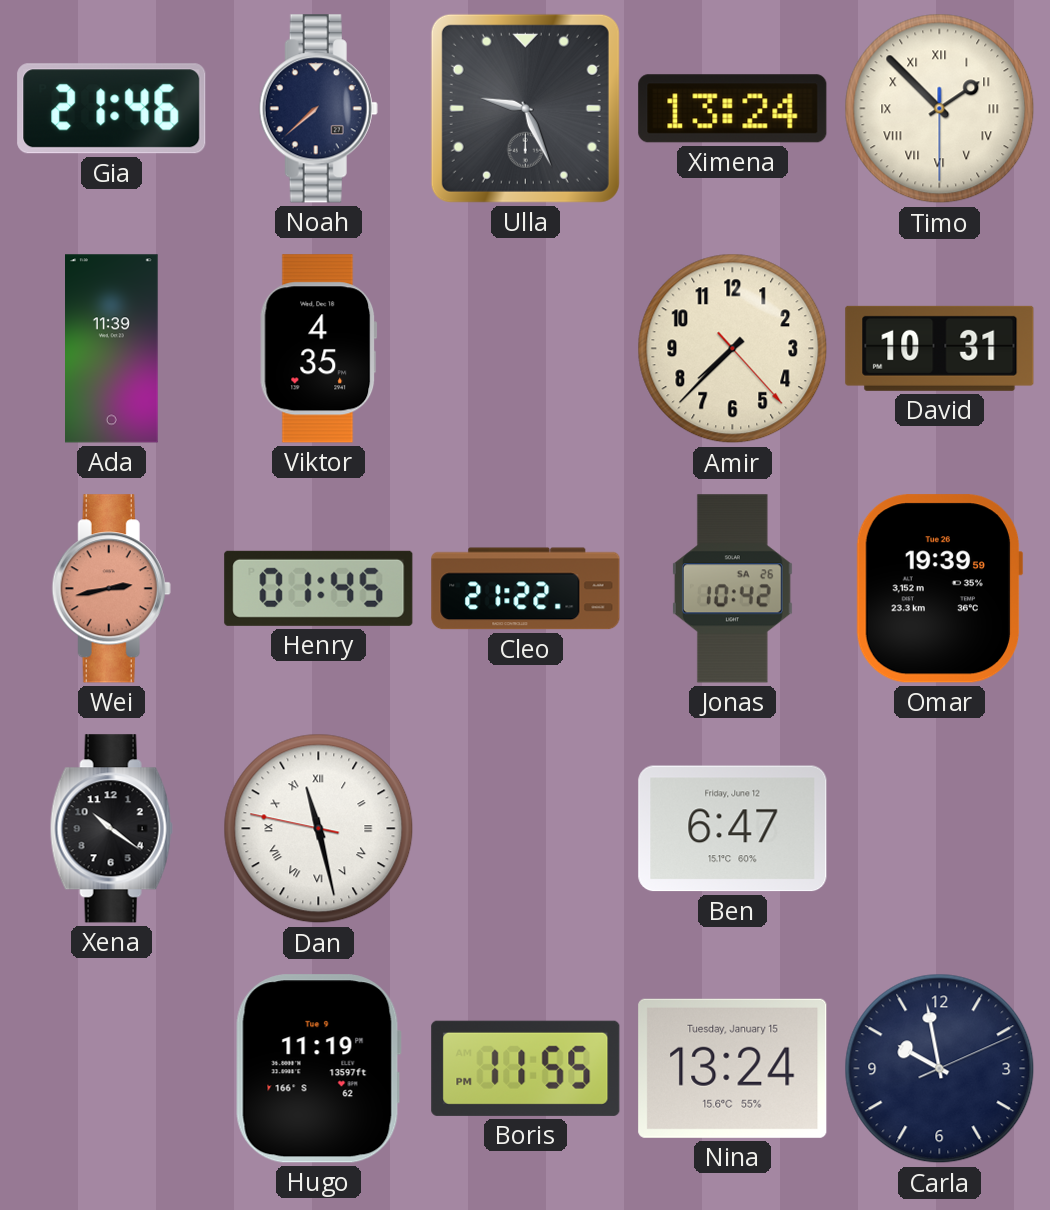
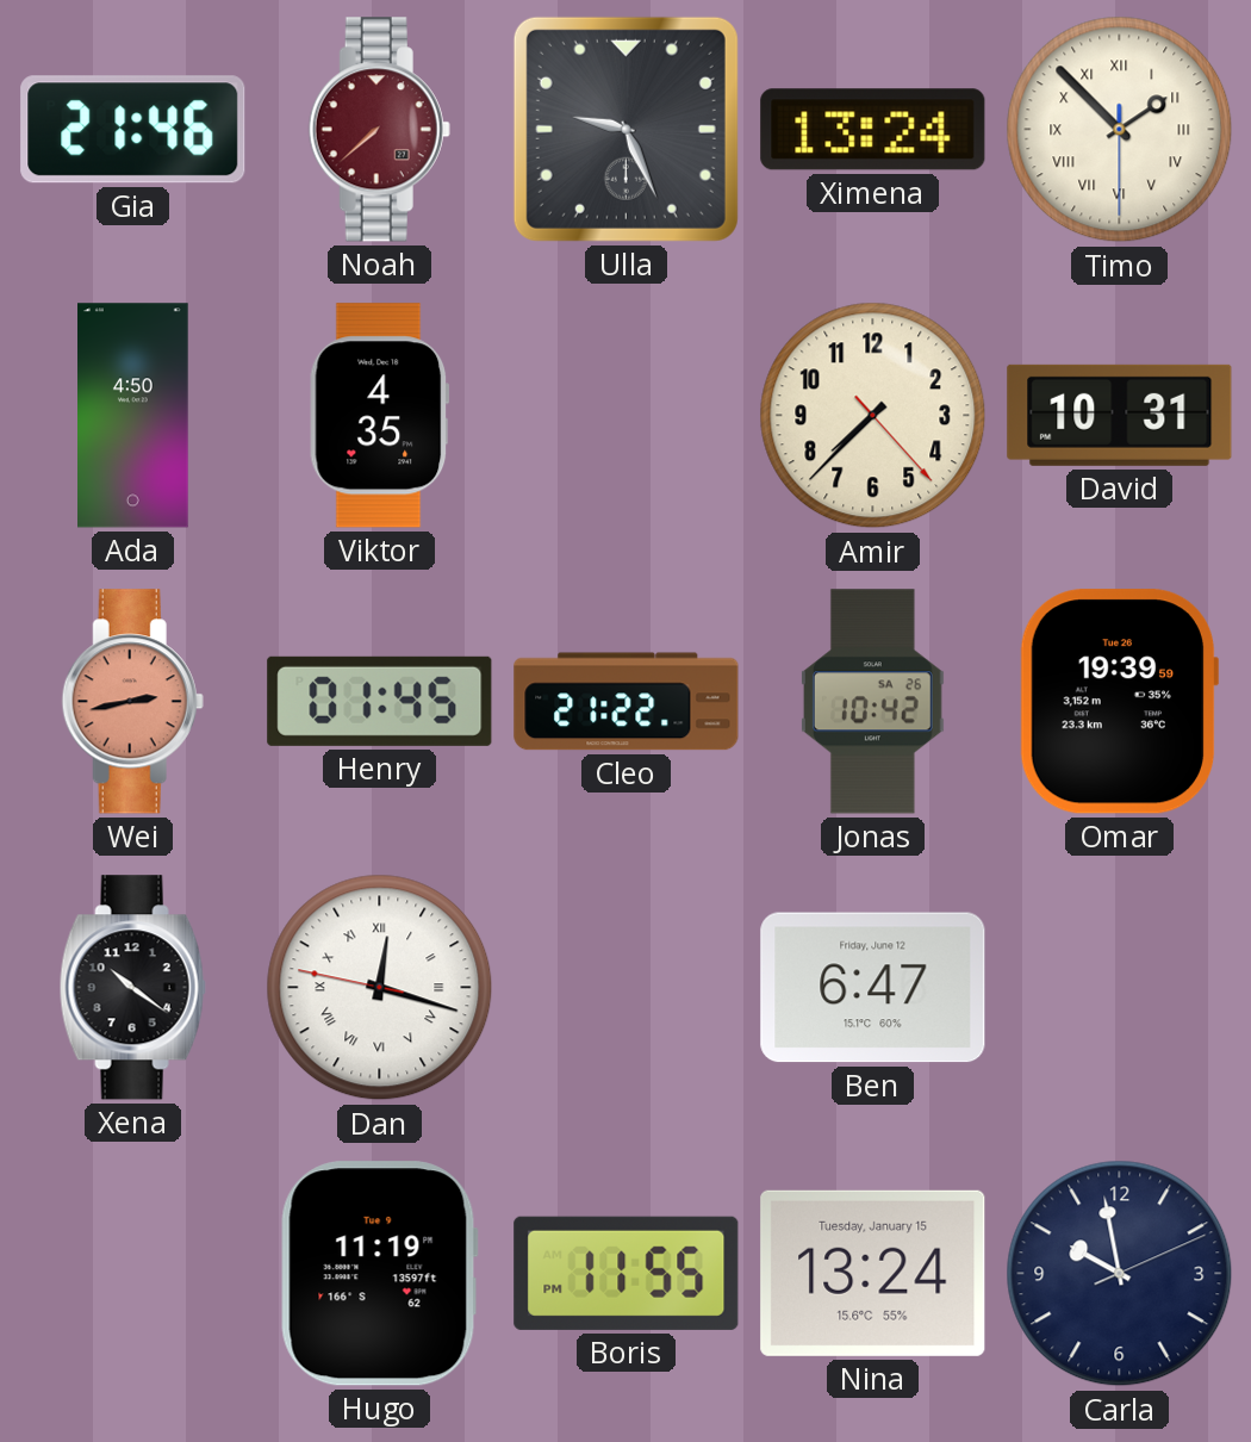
Noah dial: navy -> burgundy
Ada: 11:39 -> 4:50
Dan: 11:27 -> 12:17
